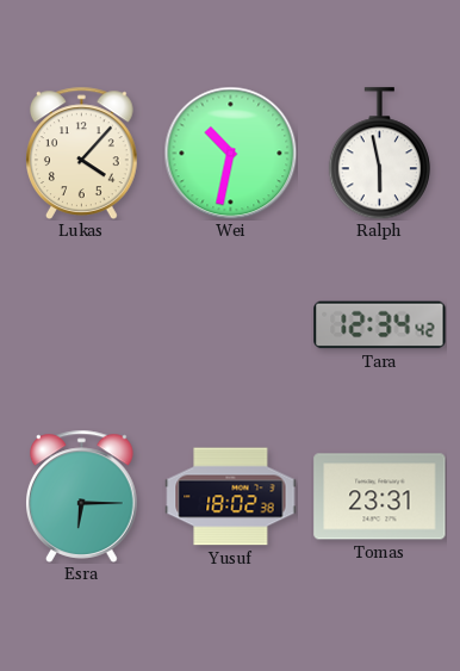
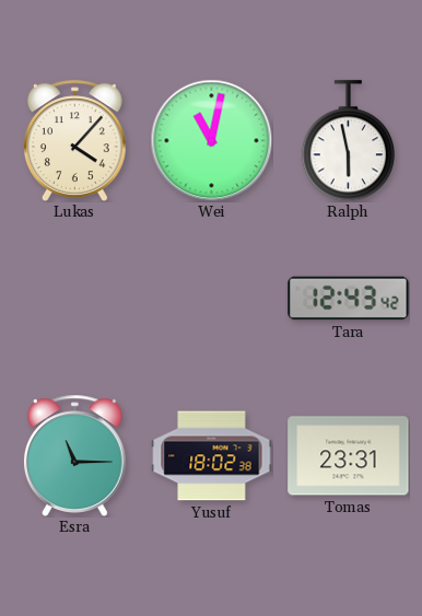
Wei: 10:32 -> 11:02
Tara: 12:34 -> 12:43
Esra: 6:15 -> 11:15
